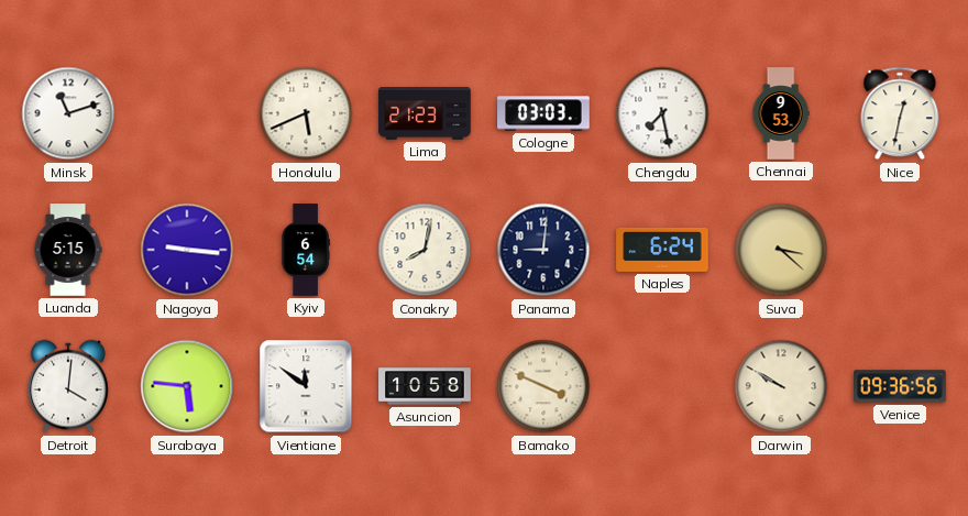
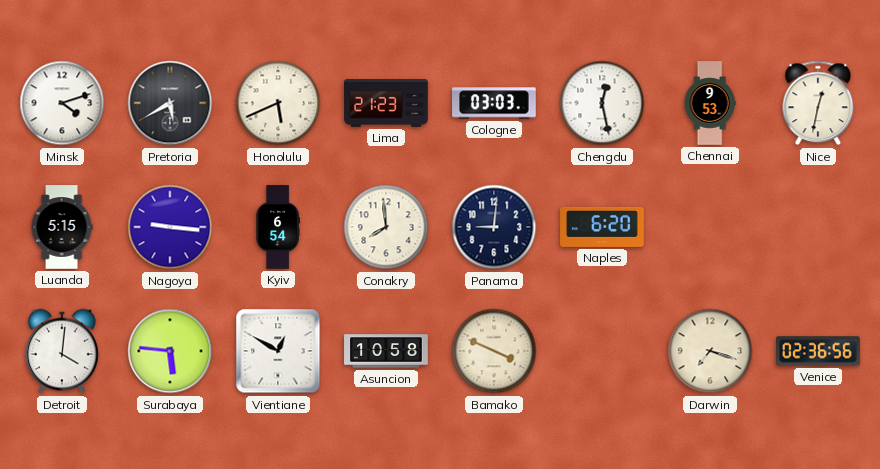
Minsk: 11:12 -> 4:12
Pretoria: none -> 5:40
Chengdu: 7:28 -> 12:28
Conakry: 8:02 -> 7:59
Naples: 6:24 -> 6:20
Suva: 3:22 -> none
Vientiane: 11:51 -> 12:50
Darwin: 9:50 -> 7:18
Venice: 09:36 -> 02:36
